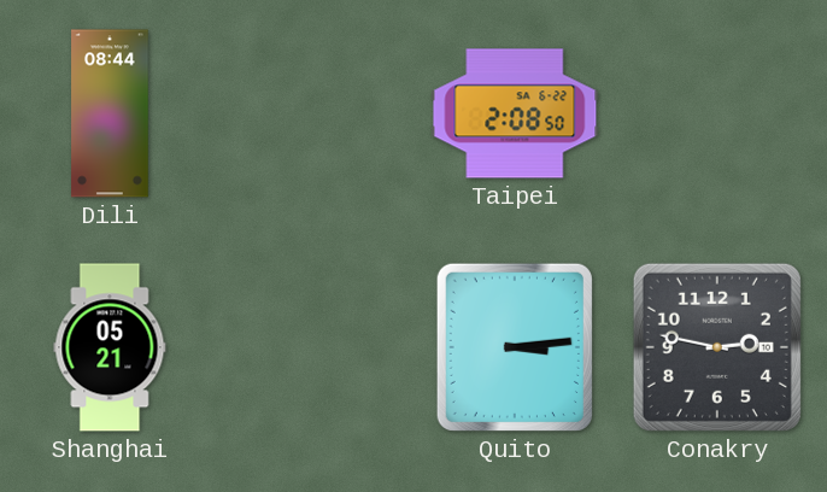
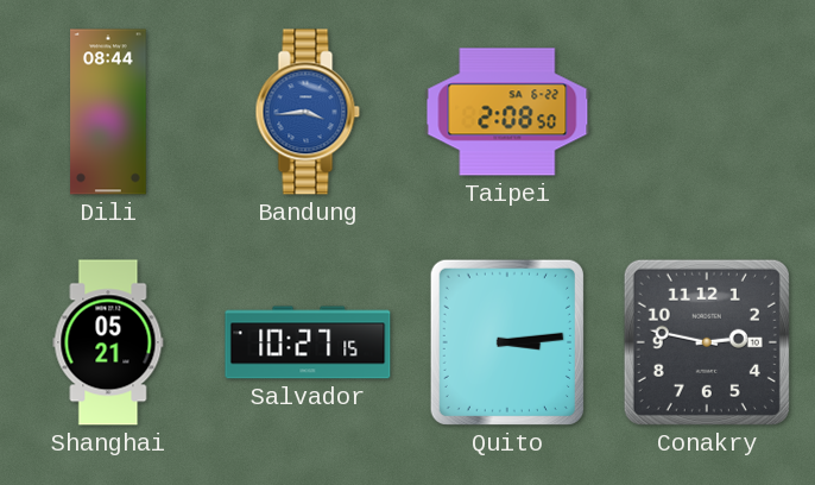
Bandung: none -> 3:44
Salvador: none -> 10:27
